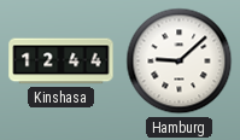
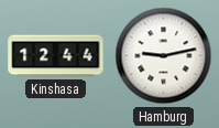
Hamburg: 9:08 -> 9:13
